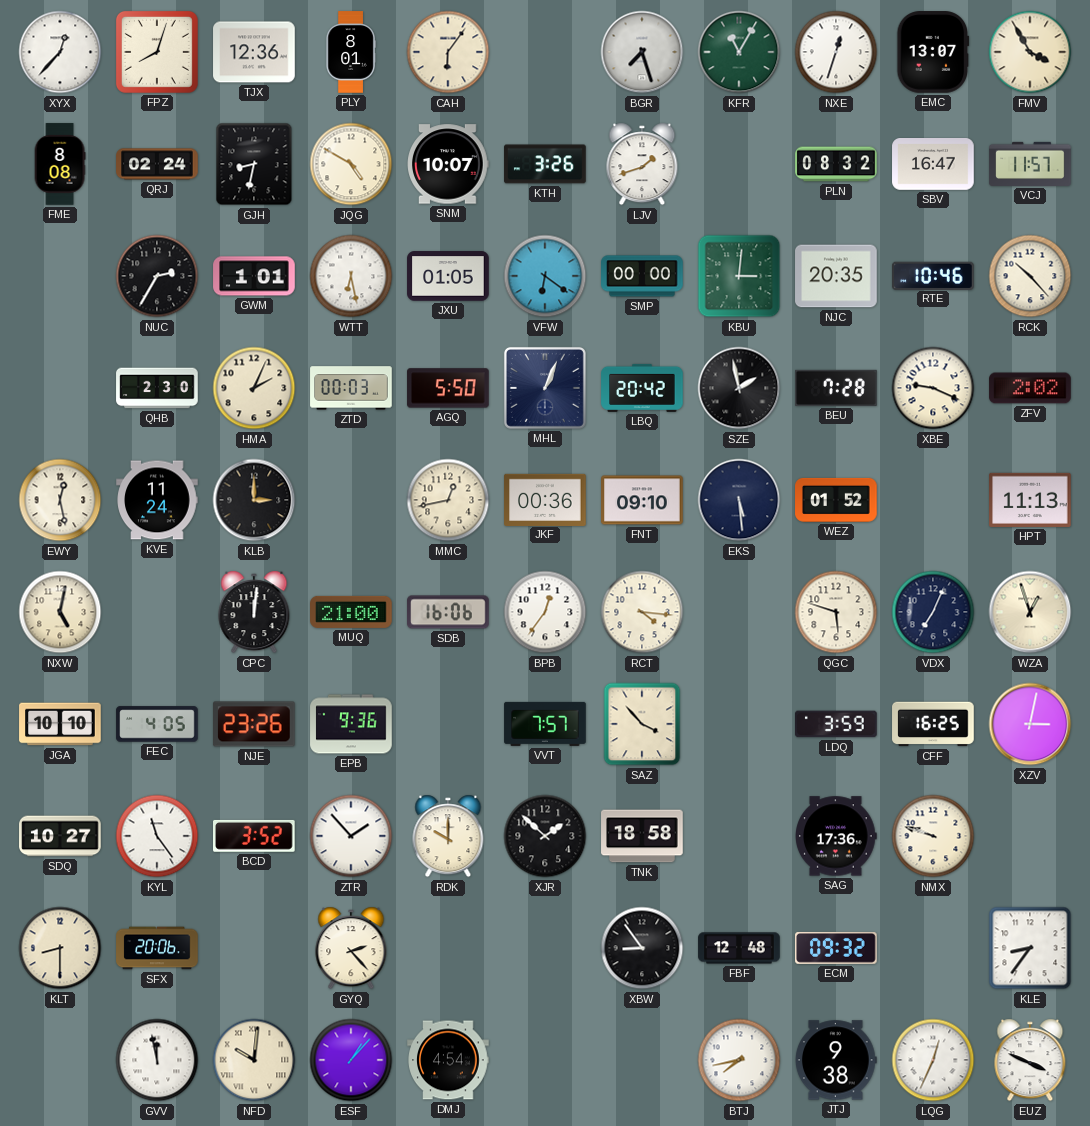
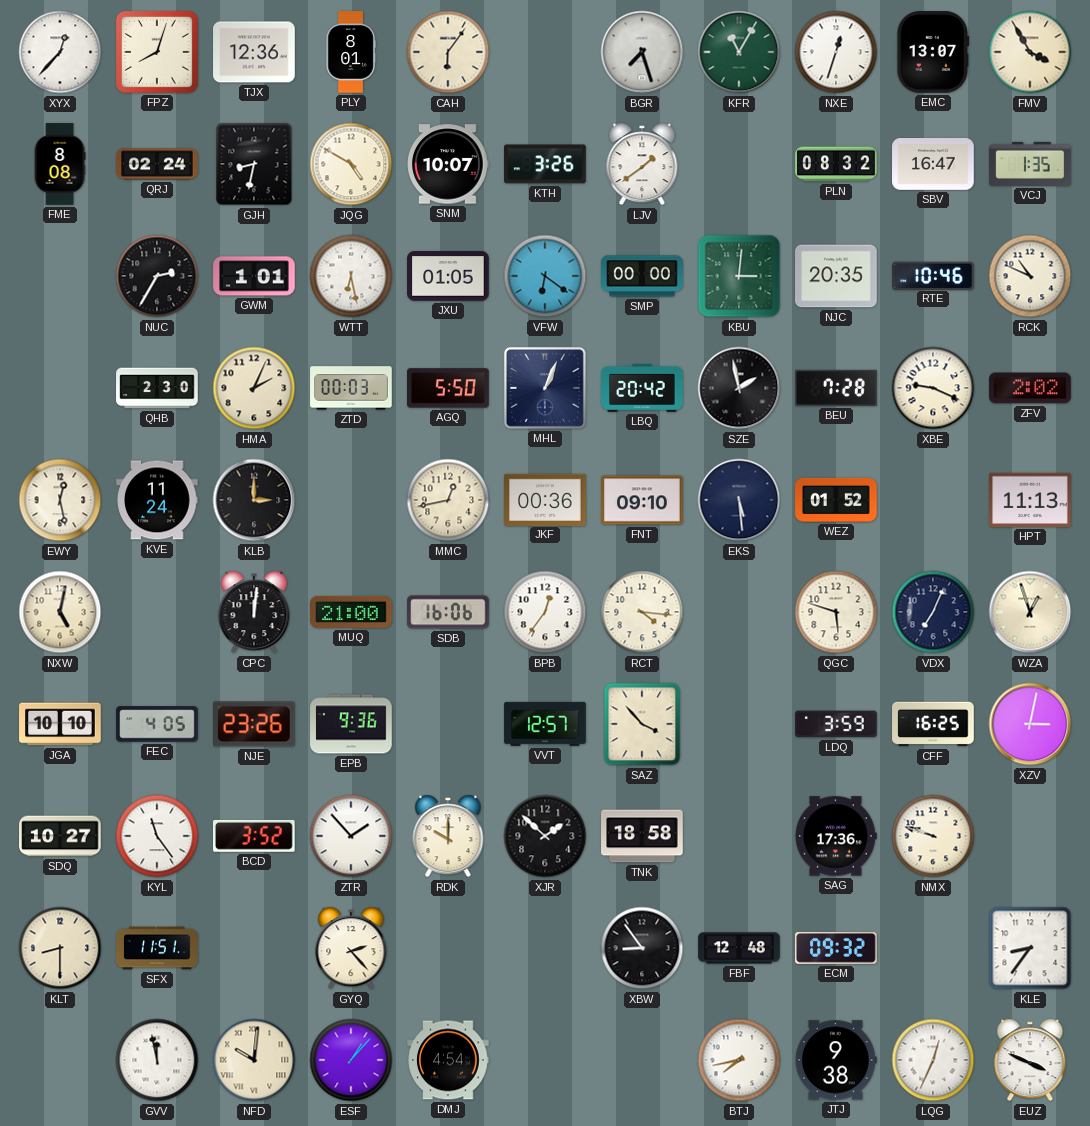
LJV: 1:42 -> 1:39
VCJ: 11:57 -> 1:35
RCK: 10:23 -> 10:49
VVT: 7:57 -> 12:57
SFX: 20:06 -> 11:51
